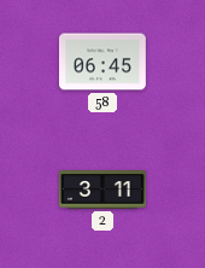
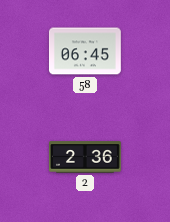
2: 3:11 -> 2:36
